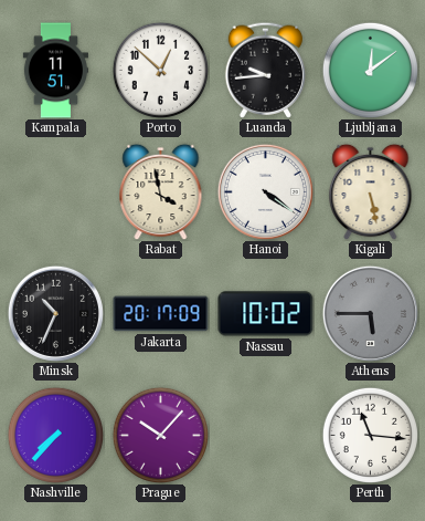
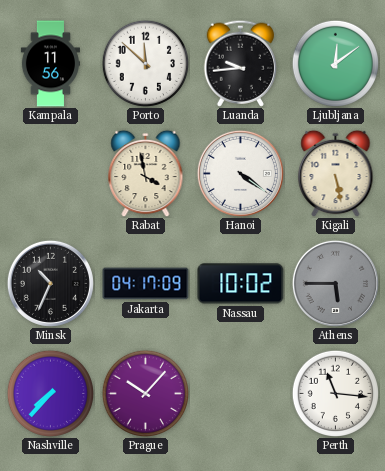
Kampala: 11:51 -> 11:56
Porto: 12:52 -> 11:52
Jakarta: 20:17 -> 04:17
